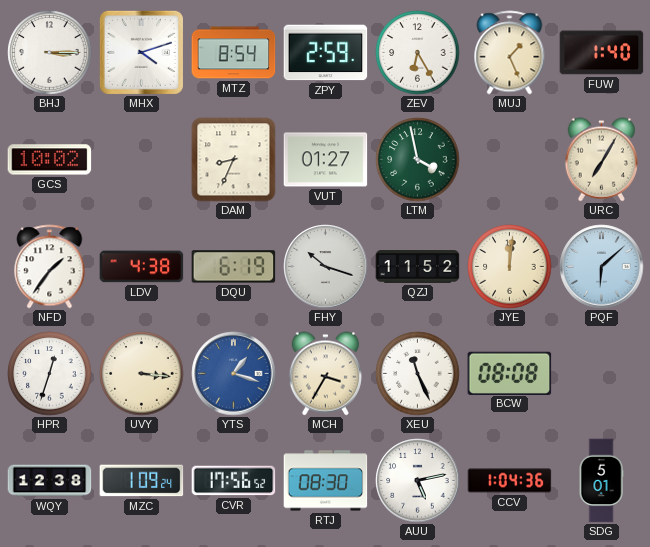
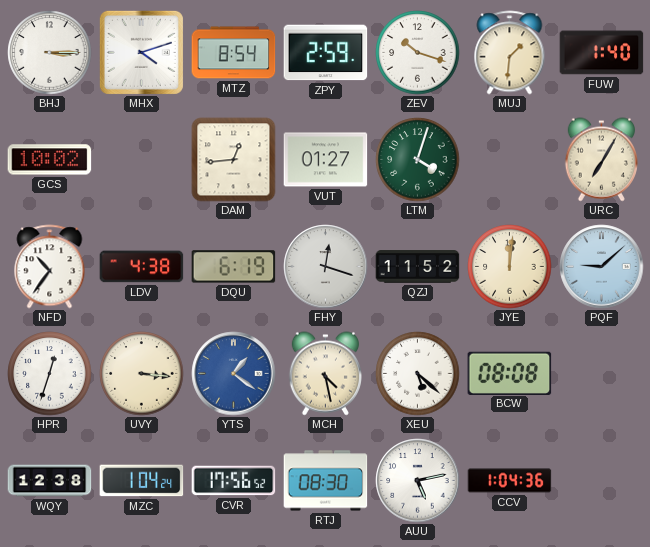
ZEV: 6:25 -> 10:18
MUJ: 1:26 -> 1:31
DAM: 8:34 -> 12:44
LTM: 3:58 -> 4:03
NFD: 1:36 -> 10:36
FHY: 10:18 -> 12:18
PQF: 6:08 -> 9:08
YTS: 1:18 -> 1:21
MCH: 3:35 -> 4:28
XEU: 11:26 -> 5:22
MZC: 1:09 -> 1:04
SDG: 5:01 -> none
